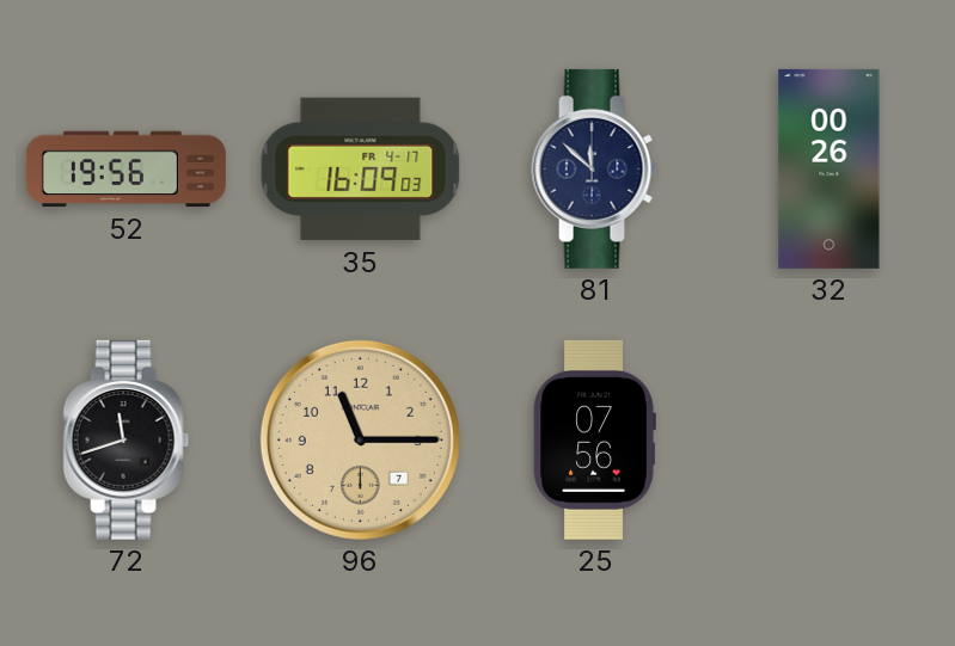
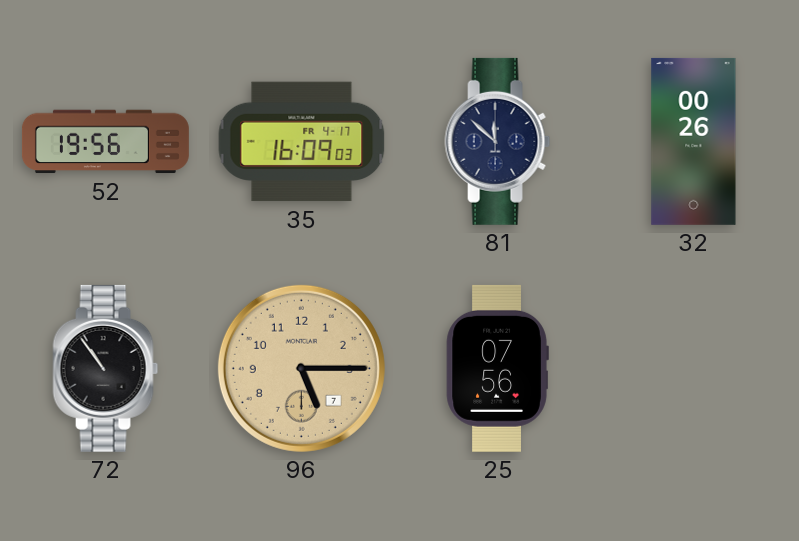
72: 11:42 -> 10:54
96: 11:15 -> 5:15
